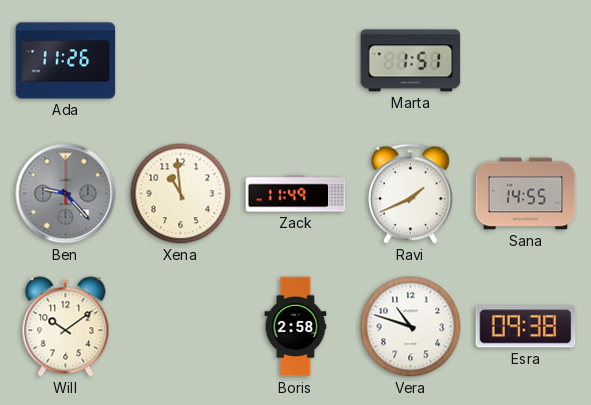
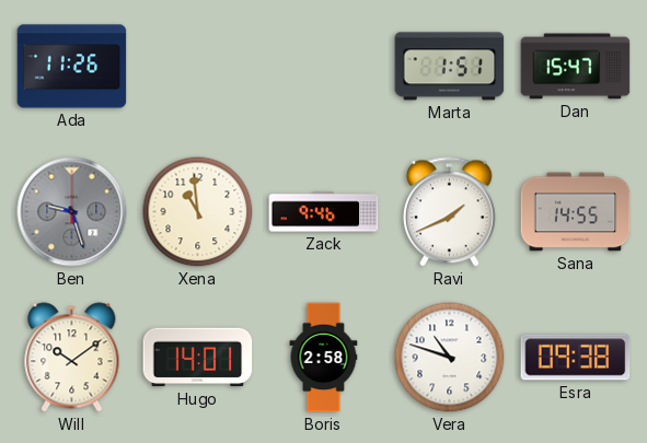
Dan: none -> 15:47
Ben: 9:23 -> 9:27
Zack: 11:49 -> 9:46
Hugo: none -> 14:01
